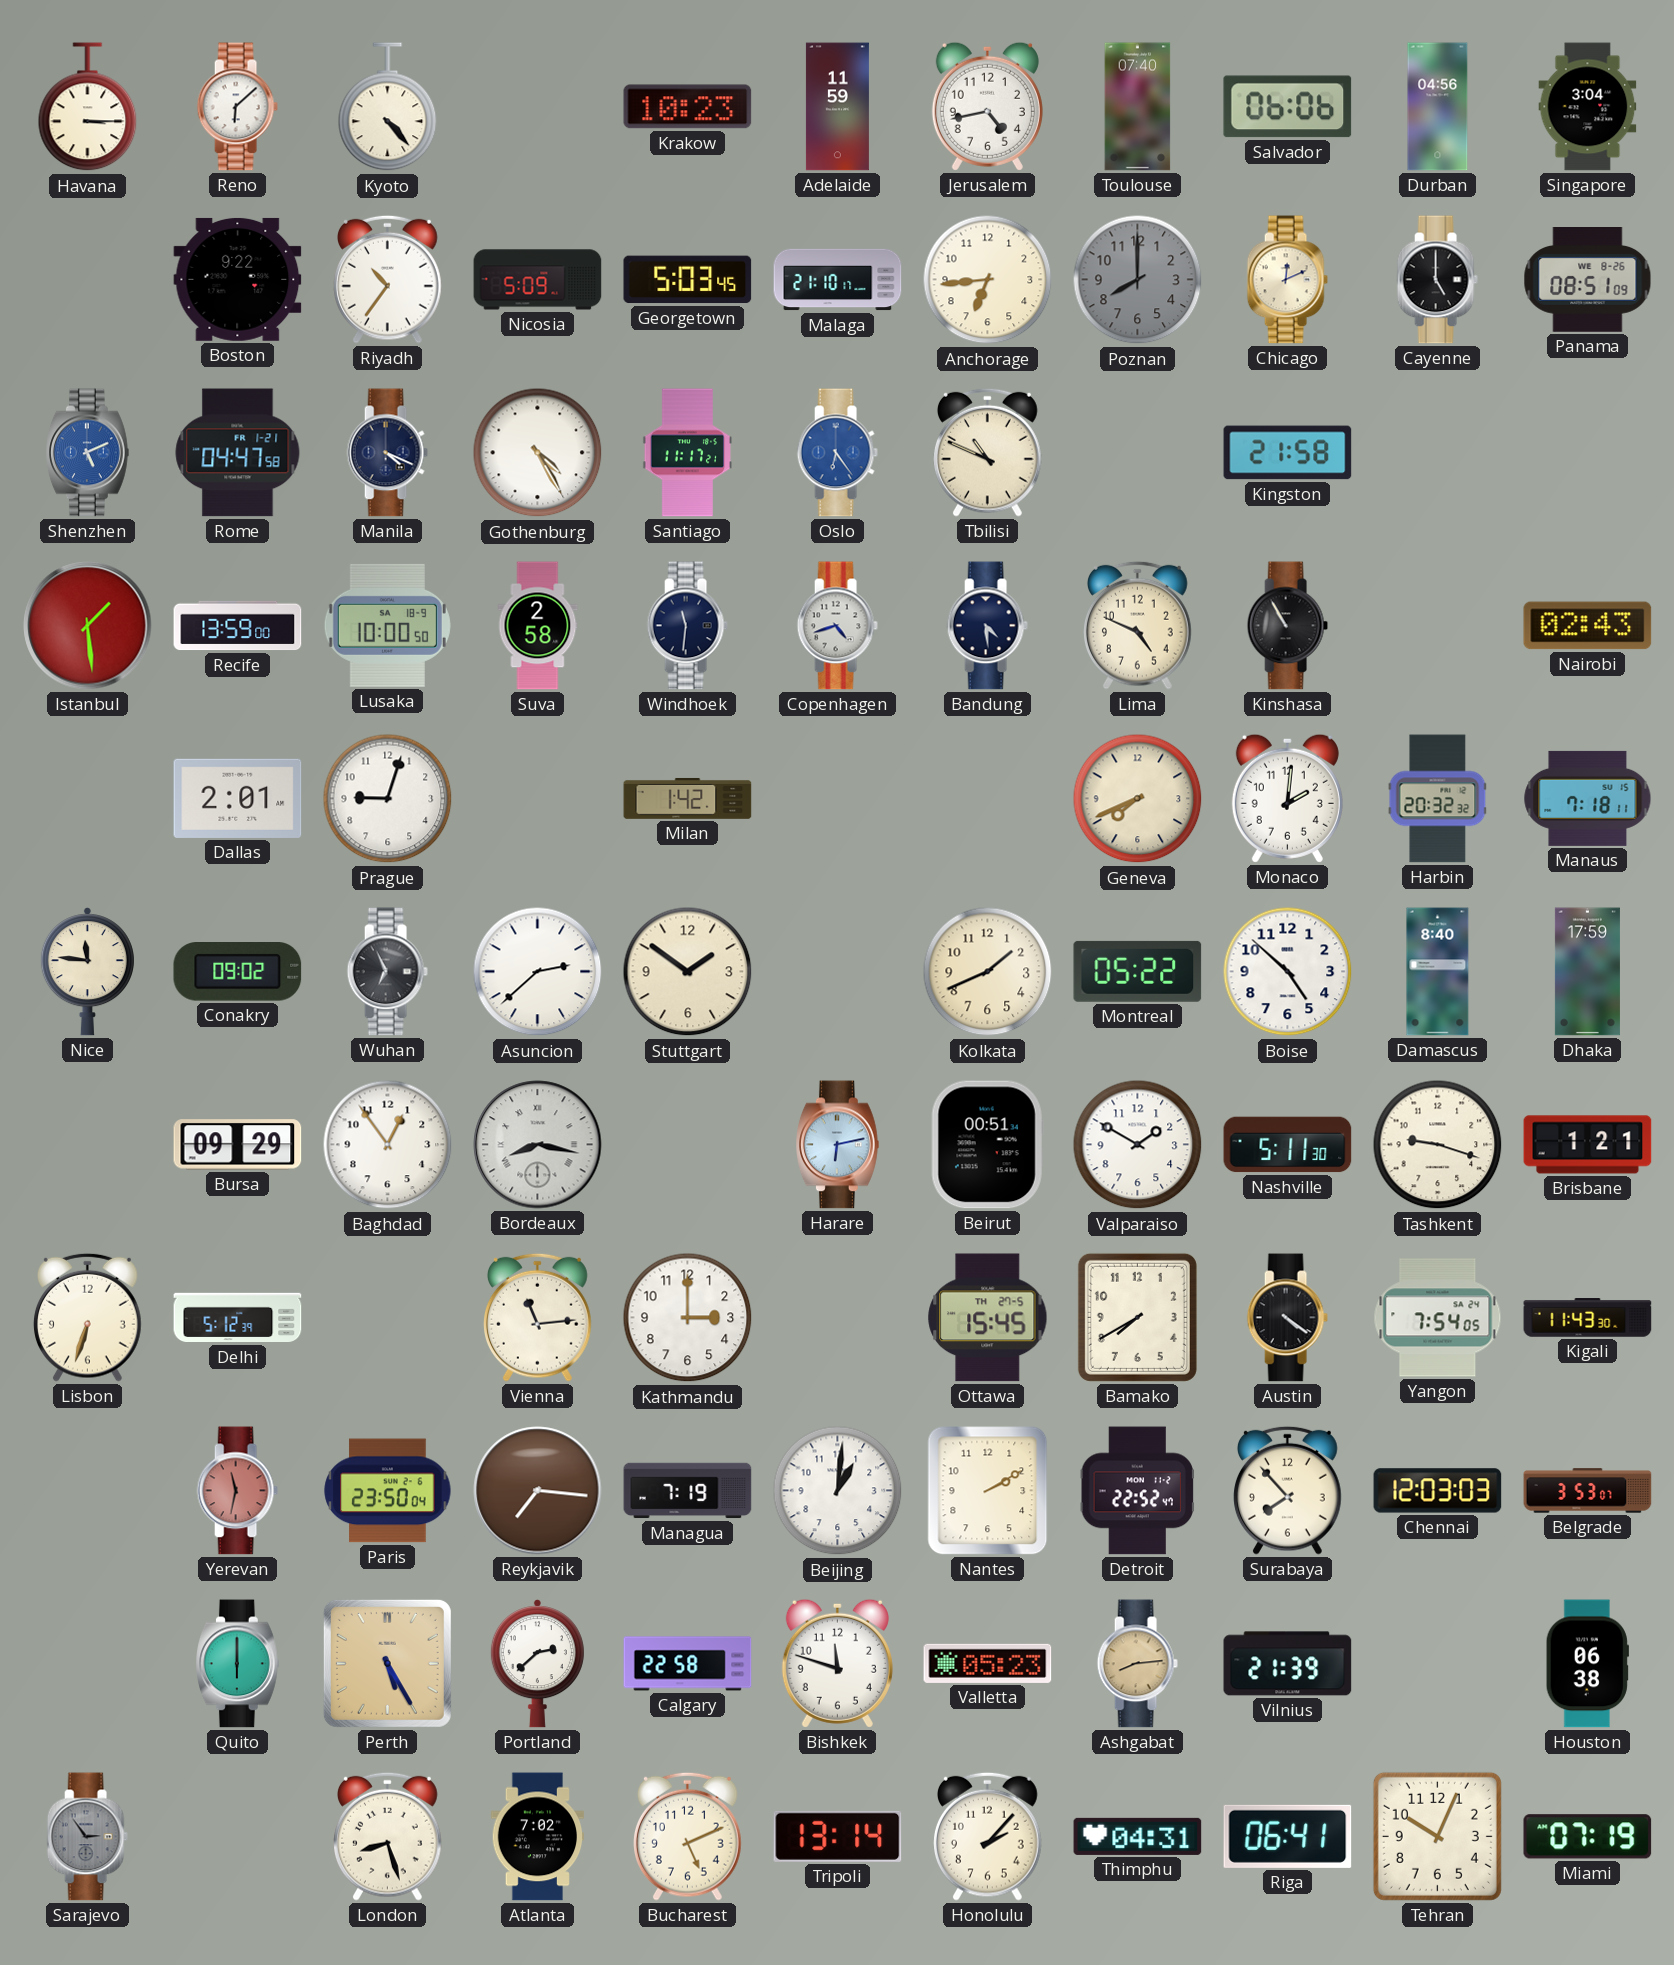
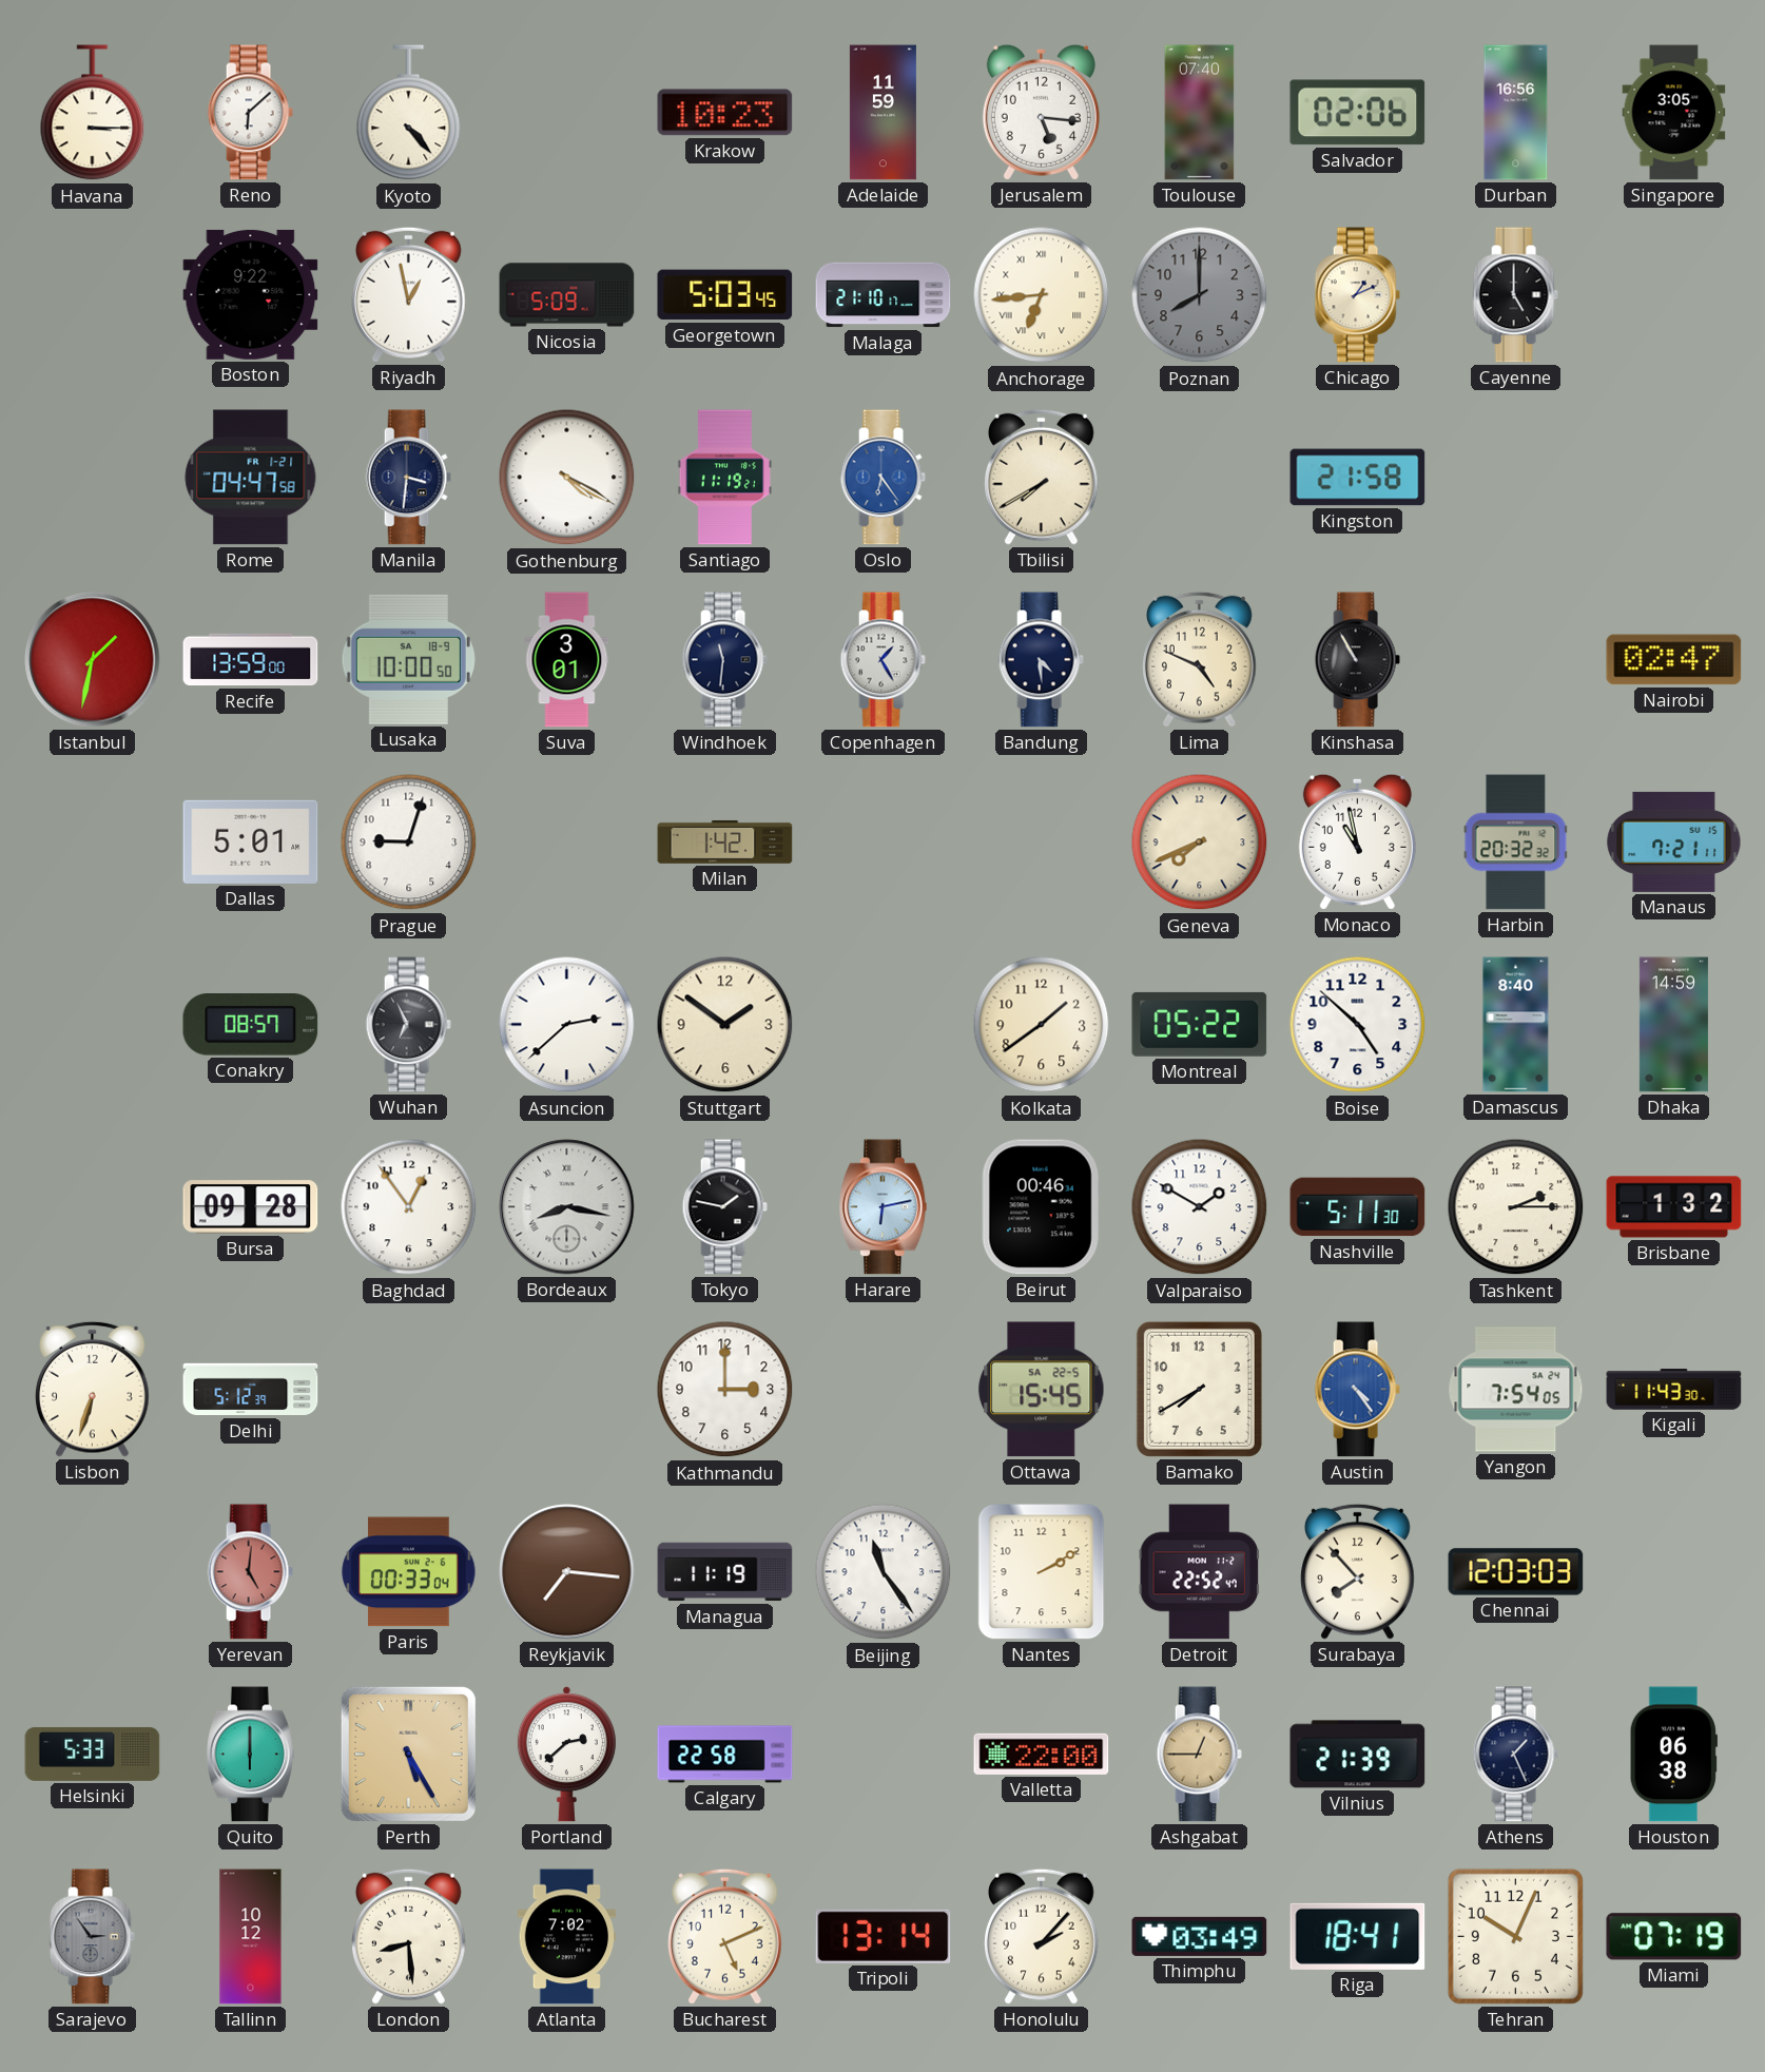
Jerusalem: 4:43 -> 5:16
Salvador: 06:06 -> 02:06
Durban: 04:56 -> 16:56
Singapore: 3:04 -> 3:05
Riyadh: 10:36 -> 12:58
Anchorage numerals: Arabic -> Roman
Chicago: 12:11 -> 1:11
Panama: 08:51 -> none
Shenzhen: 5:11 -> none
Manila: 4:19 -> 3:31
Gothenburg: 4:25 -> 4:20
Santiago: 11:17 -> 11:19
Tbilisi: 10:49 -> 7:40
Istanbul: 1:29 -> 1:32
Suva: 2:58 -> 3:01
Copenhagen: 4:42 -> 1:25
Nairobi: 02:43 -> 02:47
Dallas: 2:01 -> 5:01
Monaco: 2:01 -> 10:58
Manaus: 7:18 -> 7:21
Nice: 11:46 -> none
Conakry: 09:02 -> 08:57
Kolkata: 1:41 -> 1:39
Dhaka: 17:59 -> 14:59
Bursa: 09:29 -> 09:28
Tokyo: none -> 1:47
Beirut: 00:51 -> 00:46
Tashkent: 9:18 -> 2:15
Brisbane: 1:21 -> 1:32
Vienna: 11:14 -> none
Ottawa date: TH 27-5 -> SA 22-5
Austin: 4:21 -> 4:24
Austin dial: black -> blue
Yerevan: 11:32 -> 5:01
Paris: 23:50 -> 00:33
Managua: 7:19 -> 11:19
Beijing: 1:01 -> 11:24
Belgrade: 3:53 -> none
Helsinki: none -> 5:33
Bishkek: 11:48 -> none
Valletta: 05:23 -> 22:00
Ashgabat: 8:14 -> 12:45
Athens: none -> 1:26
Tallinn: none -> 10:12
London: 8:27 -> 8:29
Thimphu: 04:31 -> 03:49
Riga: 06:41 -> 18:41
